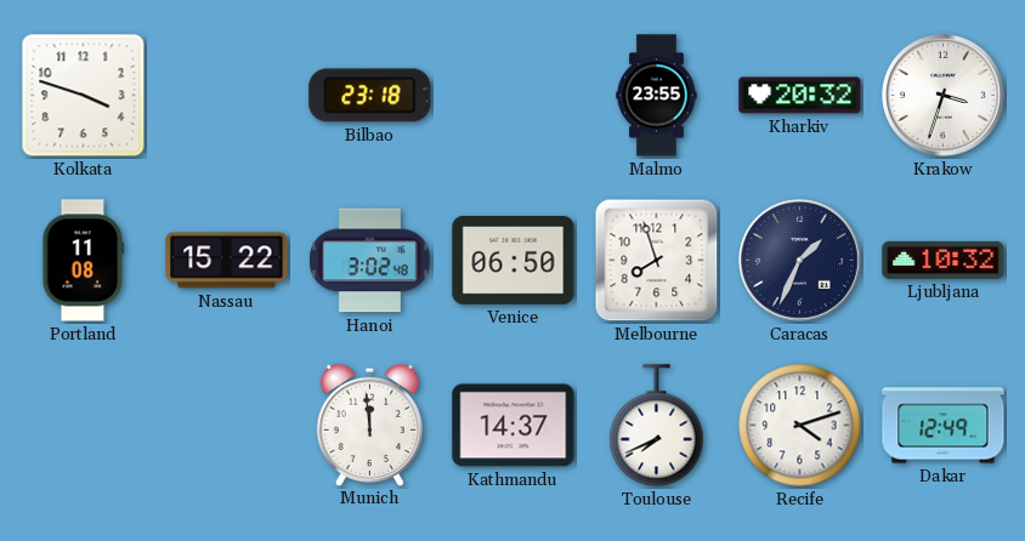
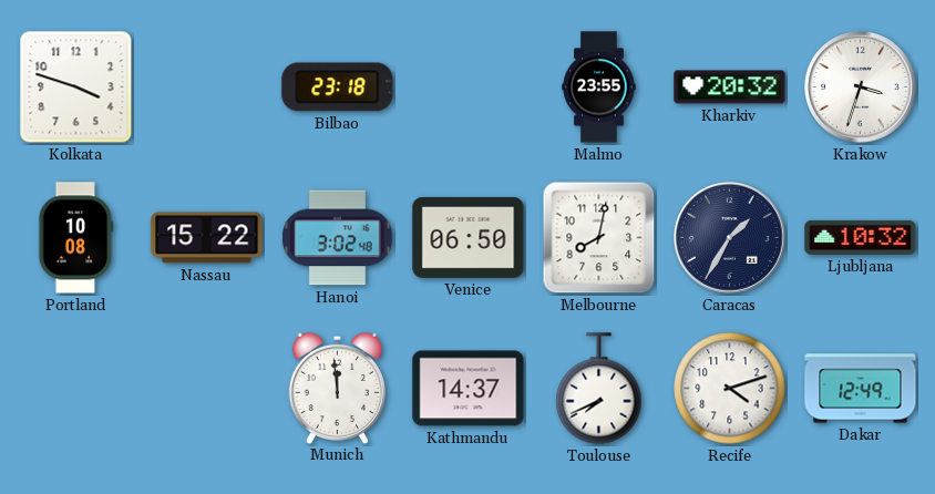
Portland: 11:08 -> 10:08
Melbourne: 7:57 -> 8:02
Caracas: 1:34 -> 1:35
